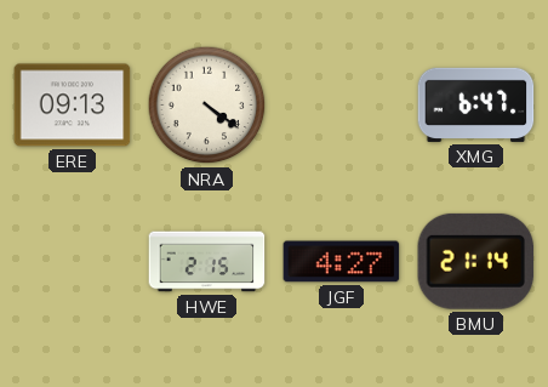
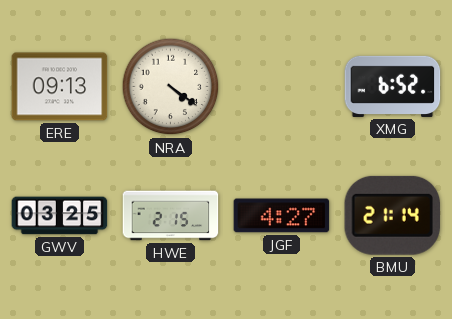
XMG: 6:47 -> 6:52
GWV: none -> 03:25
